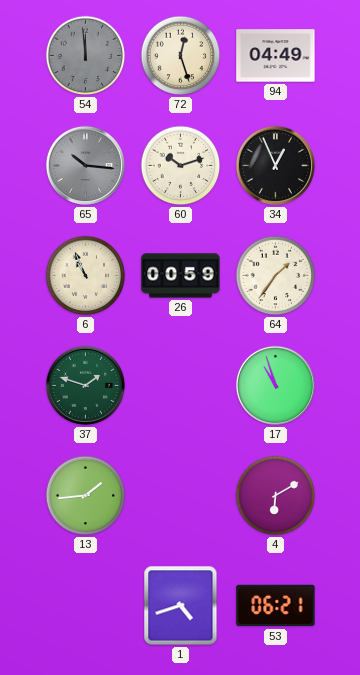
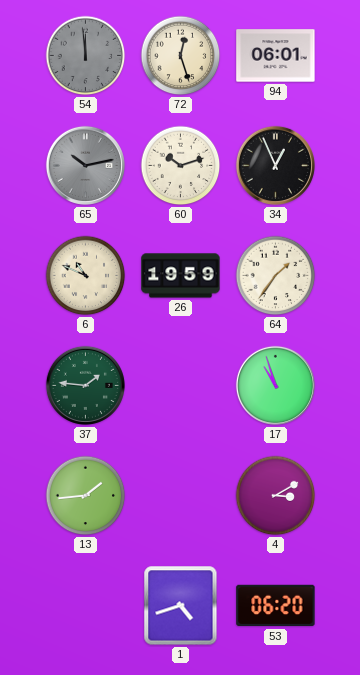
94: 04:49 -> 06:01
65: 10:16 -> 10:13
6: 10:56 -> 10:49
26: 00:59 -> 19:59
37: 1:48 -> 1:46
4: 6:10 -> 3:10
53: 06:21 -> 06:20
